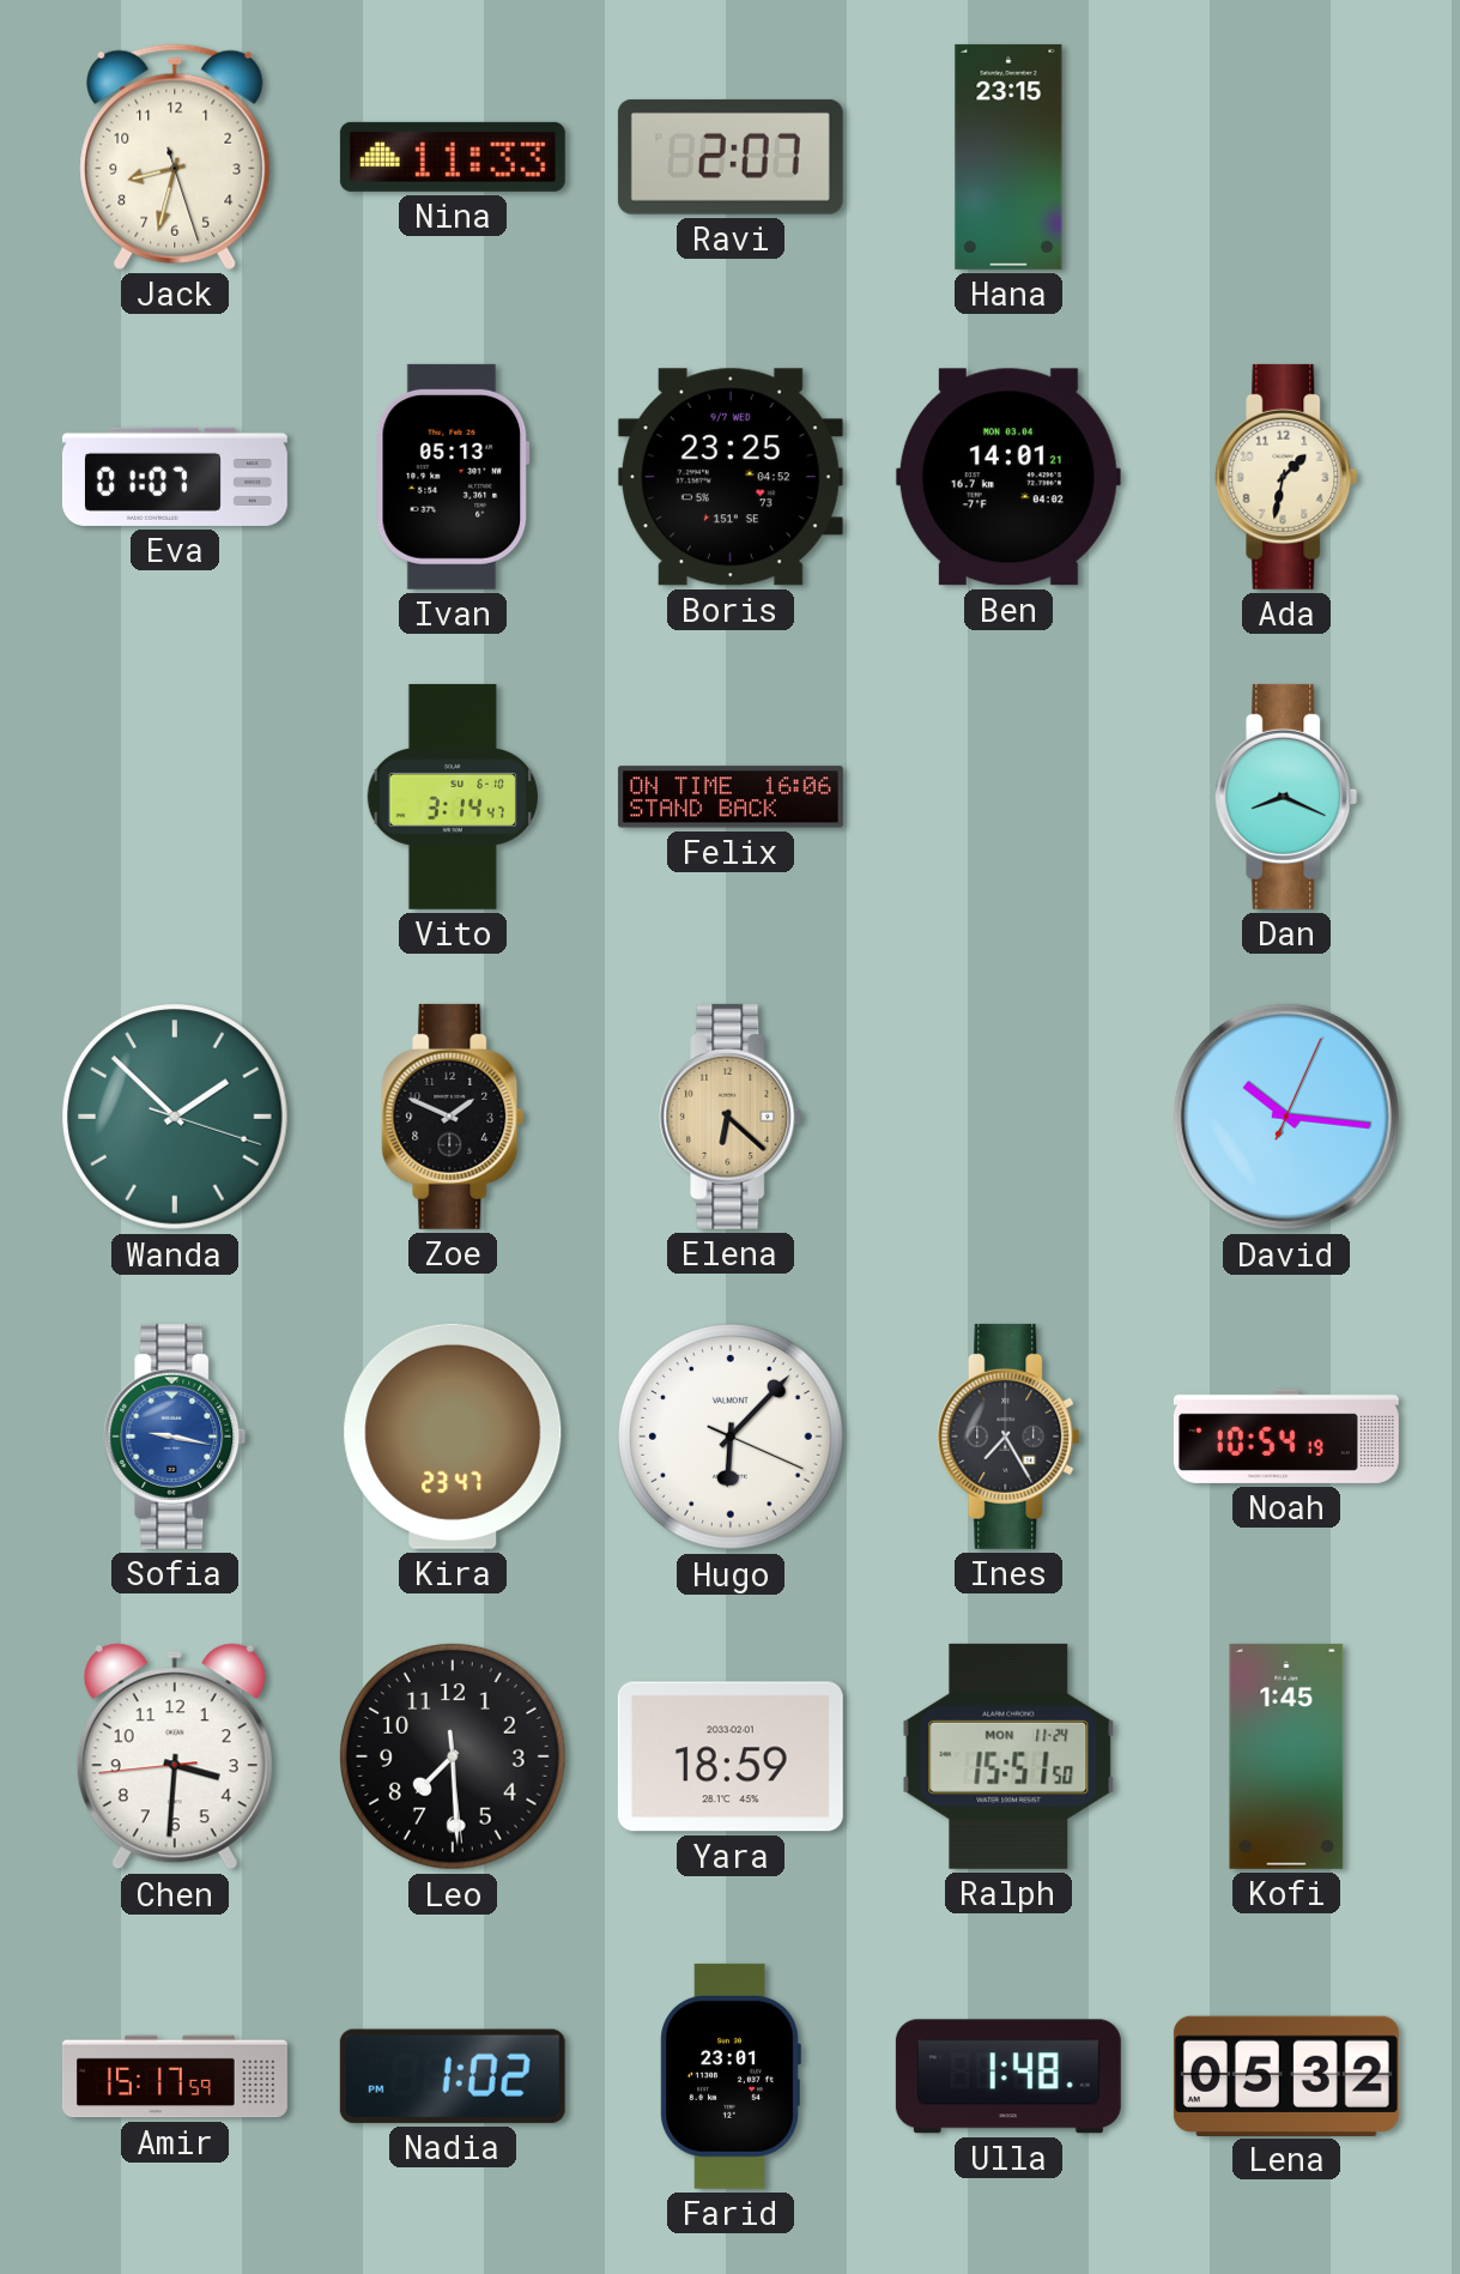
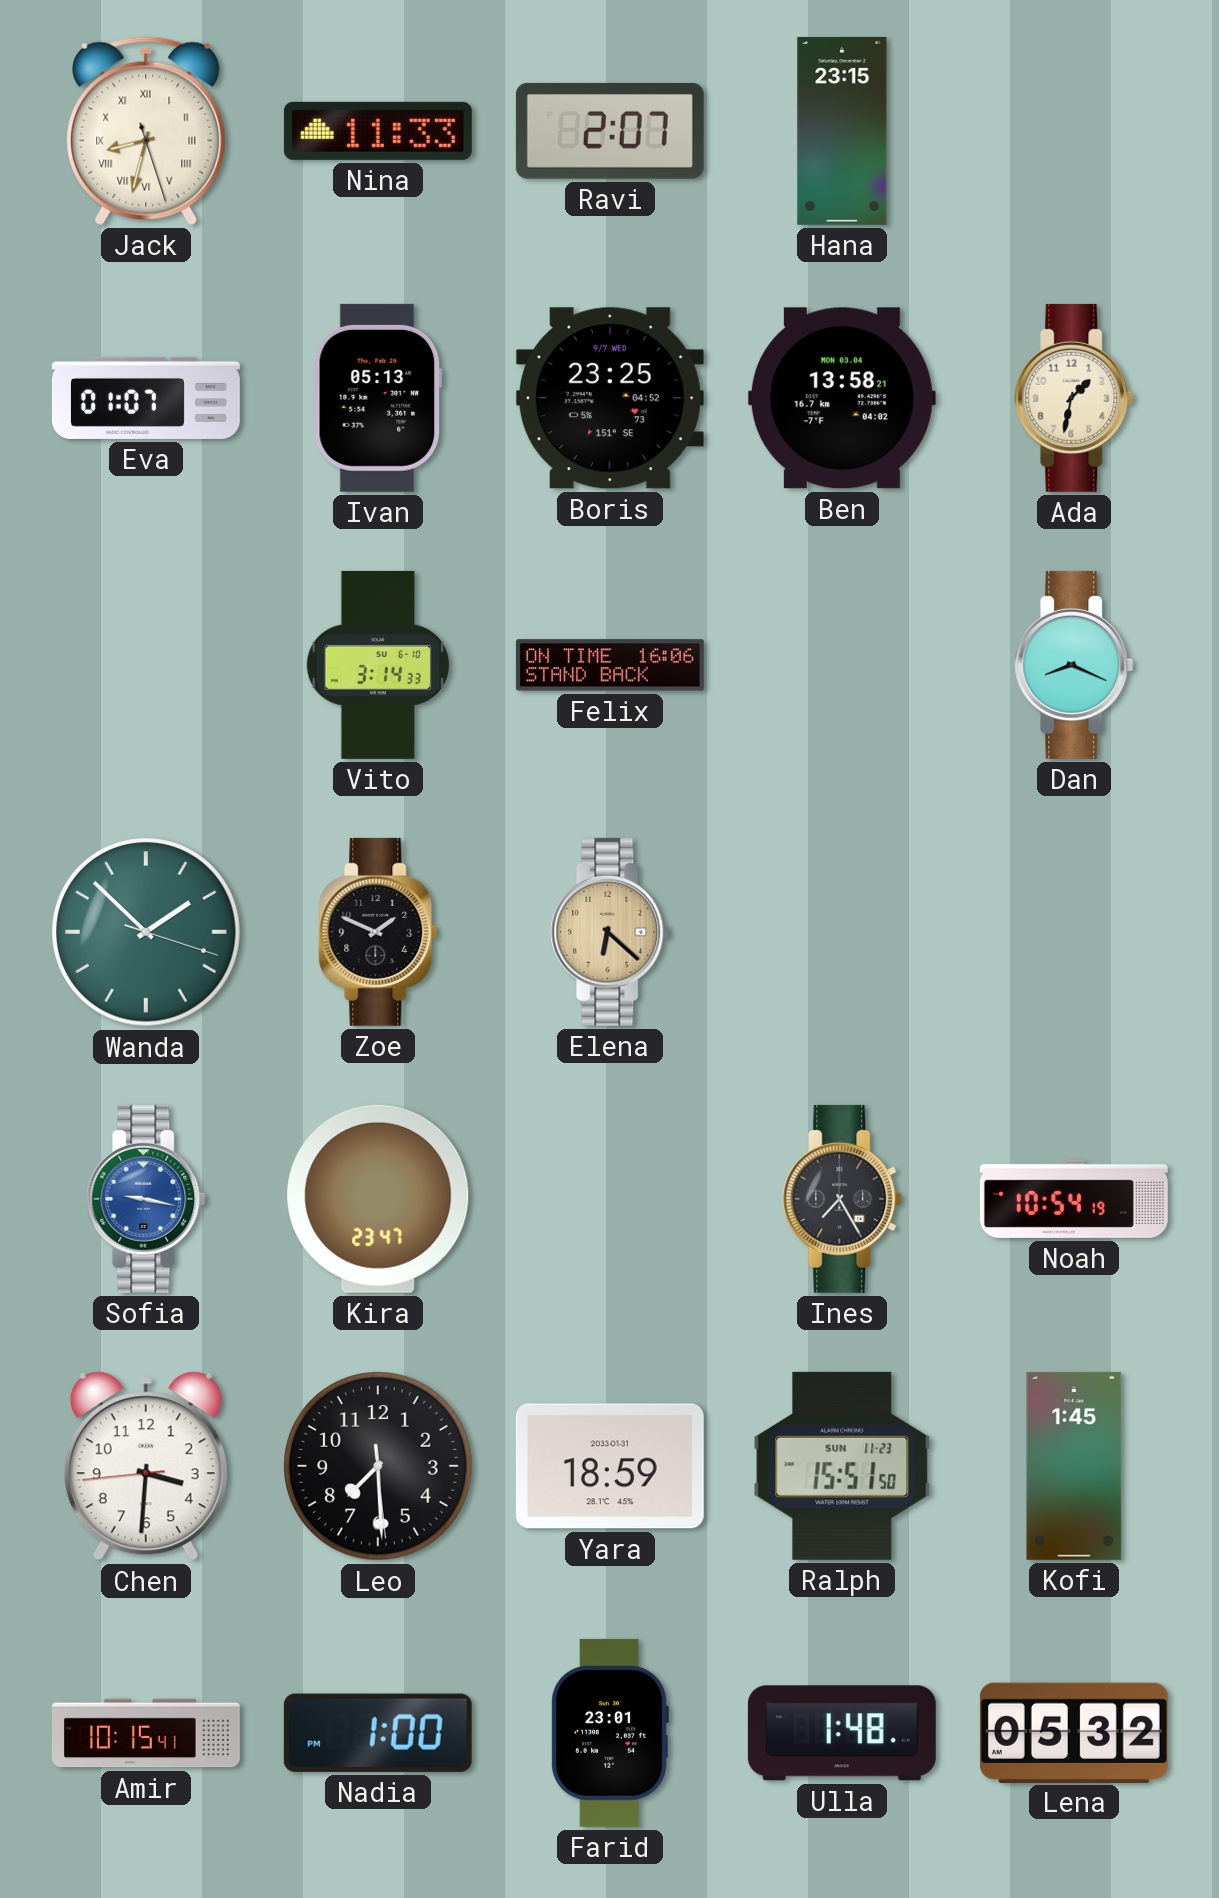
Jack numerals: Arabic -> Roman
Ben: 14:01 -> 13:58
Vito: 3:14:47 -> 3:14:33
David: 10:16 -> none
Hugo: 6:07 -> none
Yara date: 2033-02-01 -> 2033-01-31
Ralph date: MON 11-24 -> SUN 11-23
Amir: 15:17 -> 10:15
Nadia: 1:02 -> 1:00
